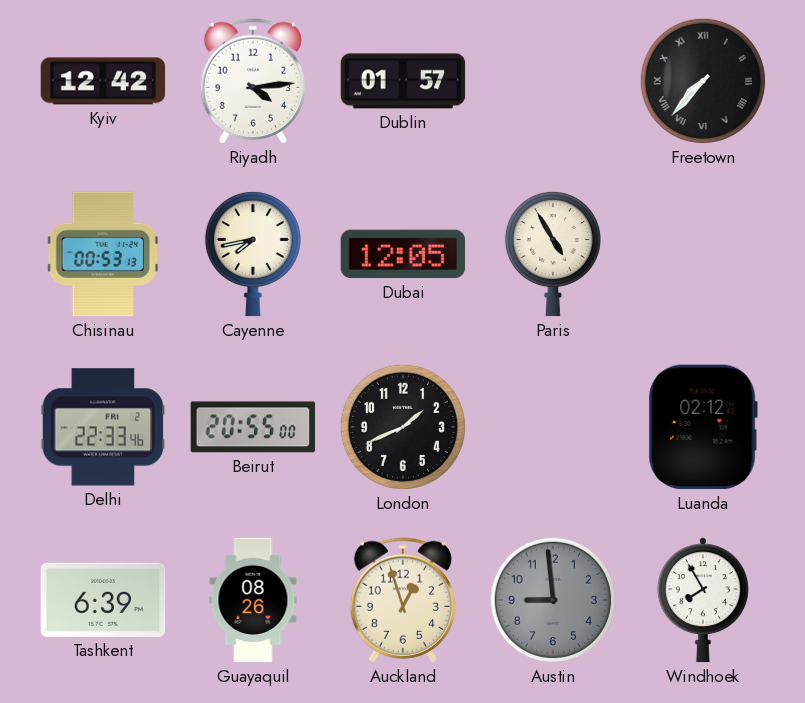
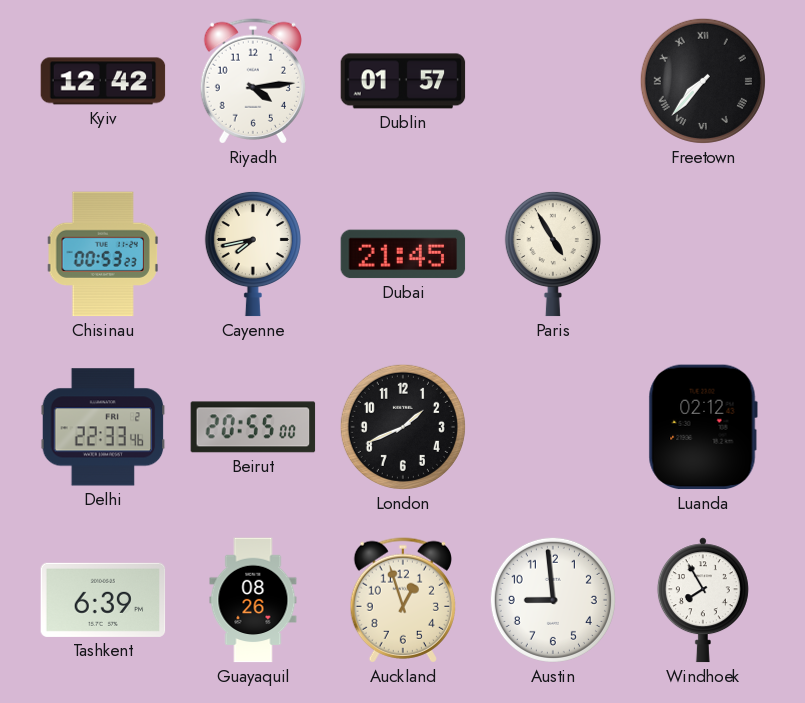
Chisinau: 00:53:13 -> 00:53:23
Dubai: 12:05 -> 21:45
Austin dial: grey -> white
